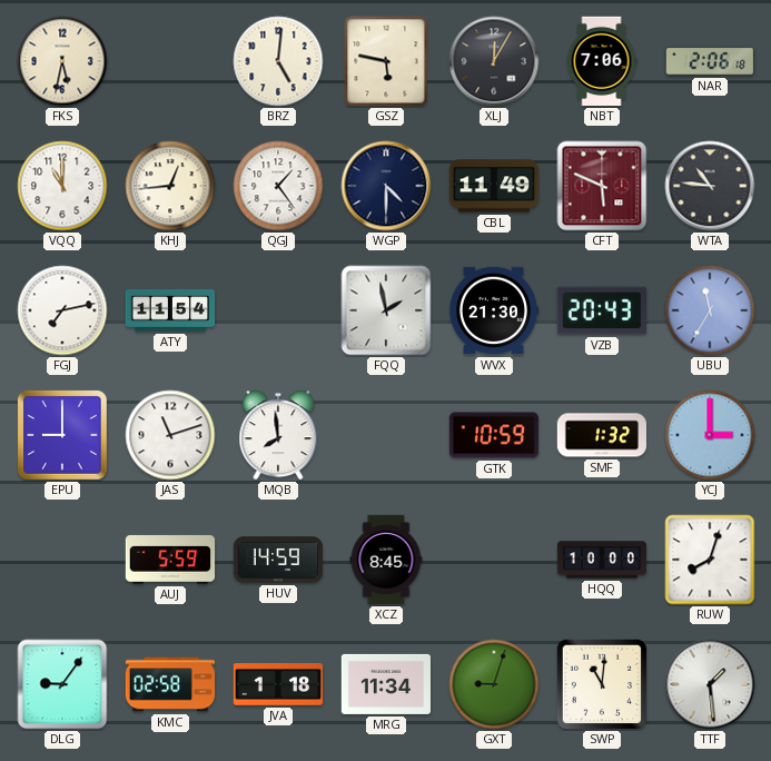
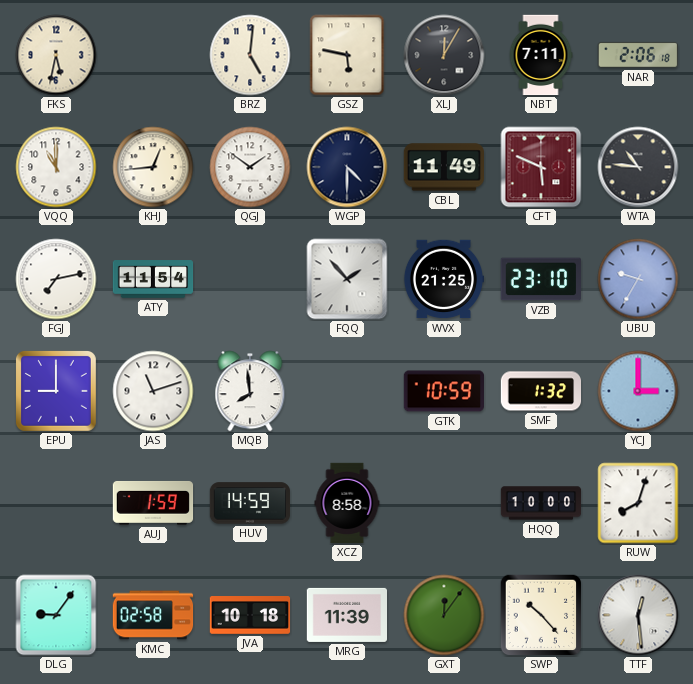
NBT: 7:06 -> 7:11
QGJ: 1:24 -> 1:51
FQQ: 1:58 -> 1:53
WVX: 21:30 -> 21:25
VZB: 20:43 -> 23:10
UBU: 11:35 -> 9:35
AUJ: 5:59 -> 1:59
XCZ: 8:45 -> 8:58
JVA: 1:18 -> 10:18
MRG: 11:34 -> 11:39
GXT: 9:03 -> 12:06
SWP: 11:01 -> 10:23
TTF: 1:29 -> 12:29
